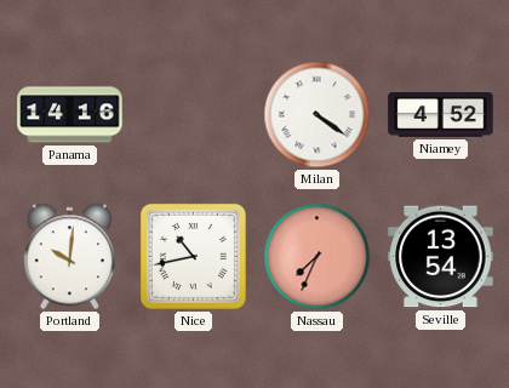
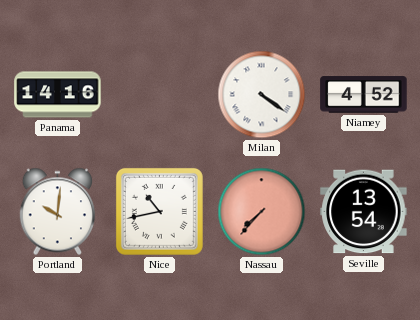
Nassau: 7:34 -> 7:37
